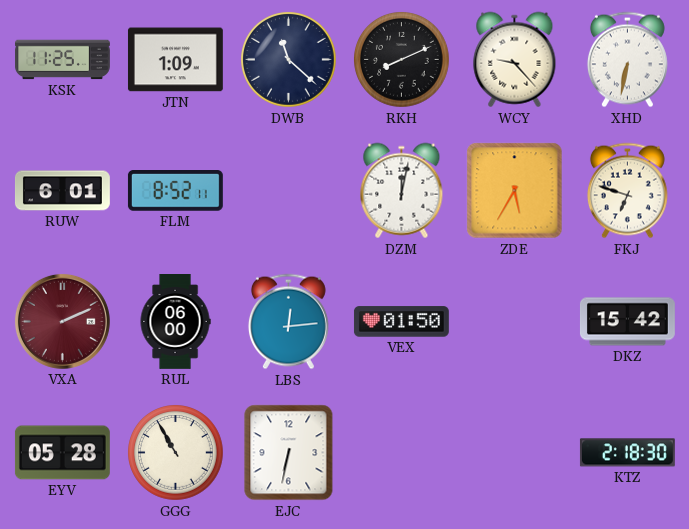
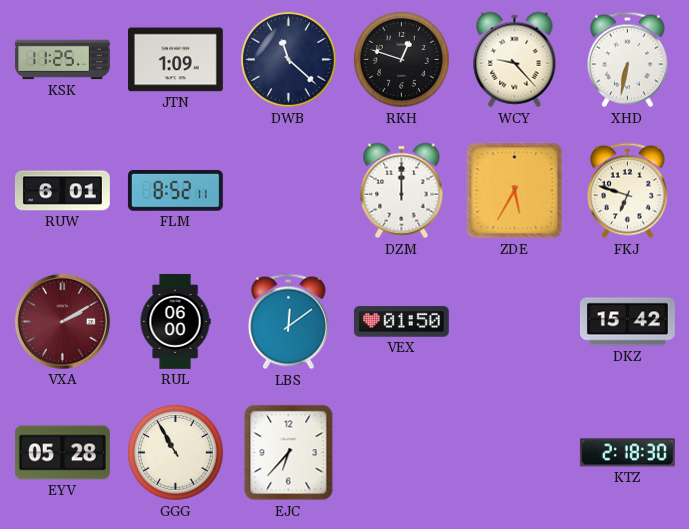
RKH: 8:11 -> 12:48
DZM: 12:02 -> 12:00
VXA: 2:11 -> 2:10
LBS: 12:14 -> 12:09
EJC: 6:32 -> 6:37
